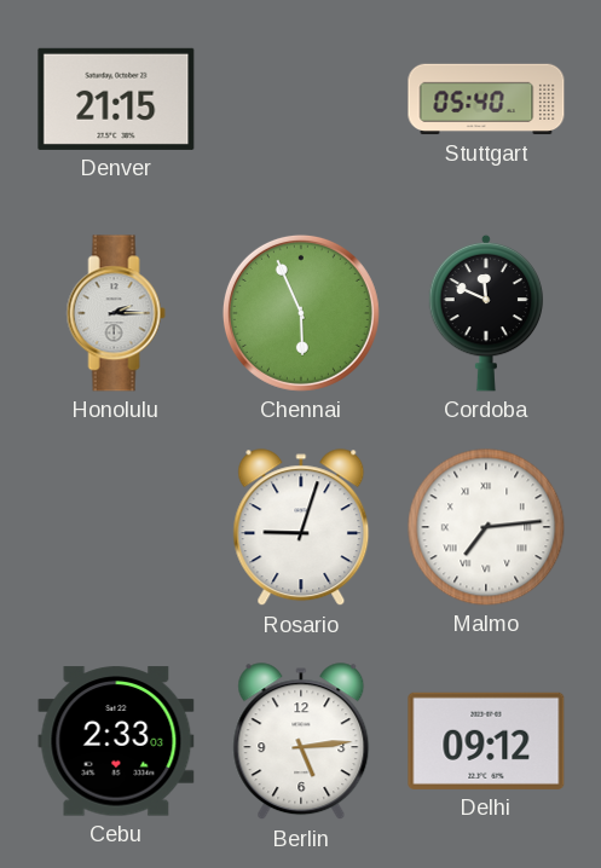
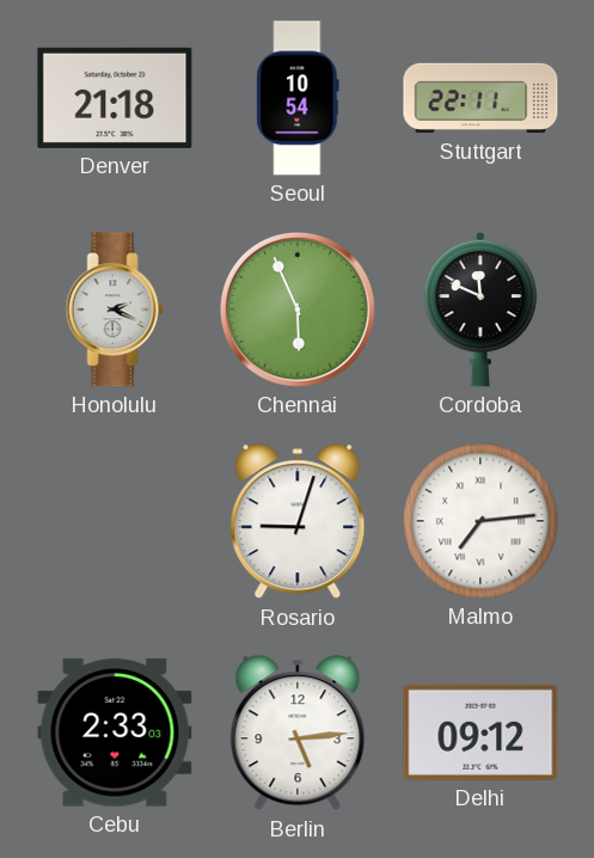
Denver: 21:15 -> 21:18
Seoul: none -> 10:54
Stuttgart: 05:40 -> 22:11
Honolulu: 2:15 -> 2:19
